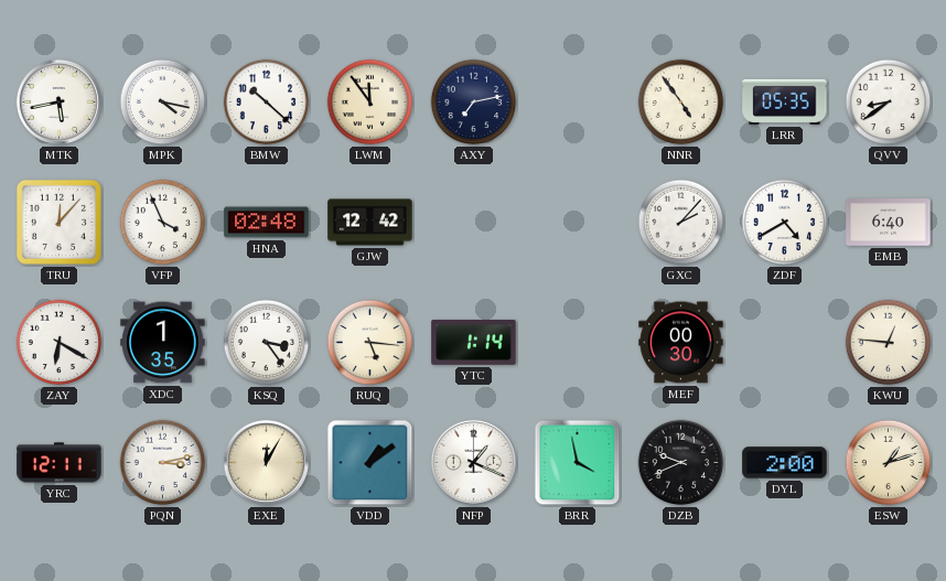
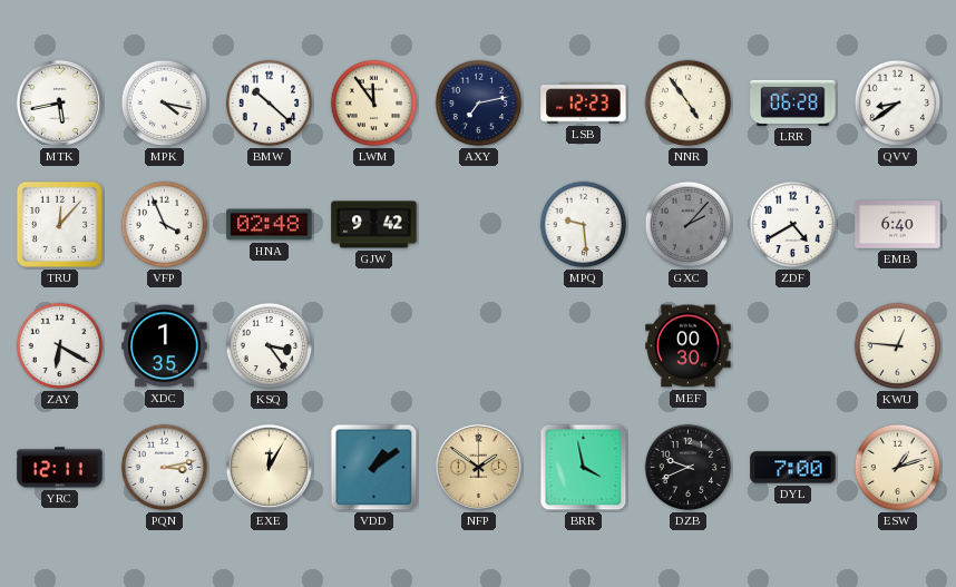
LSB: none -> 12:23
LRR: 05:35 -> 06:28
GJW: 12:42 -> 9:42
MPQ: none -> 9:29
GXC dial: white -> grey
RUQ: 5:16 -> none
YTC: 1:14 -> none
NFP: 1:19 -> 1:51
NFP dial: white -> champagne
DYL: 2:00 -> 7:00
